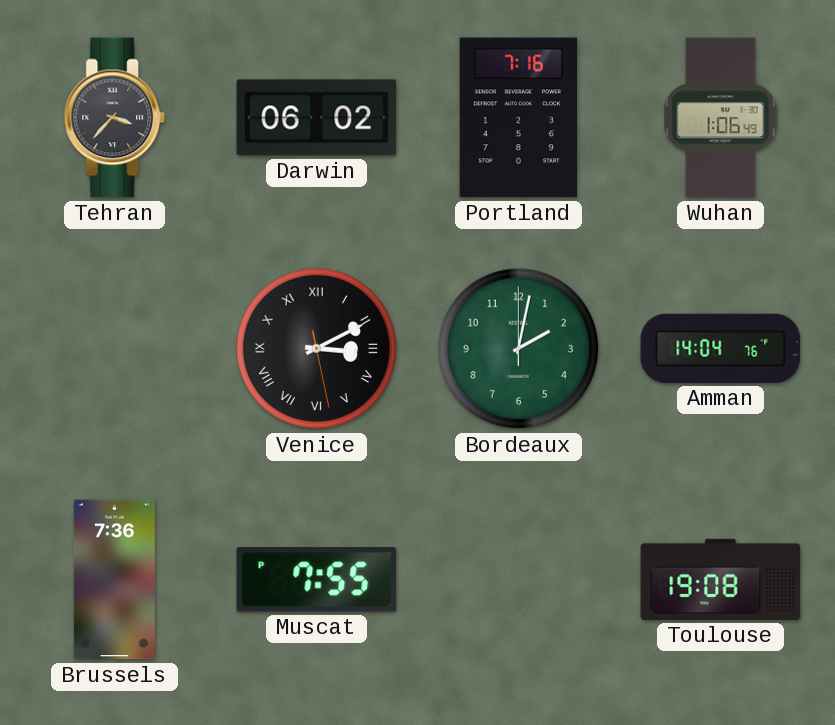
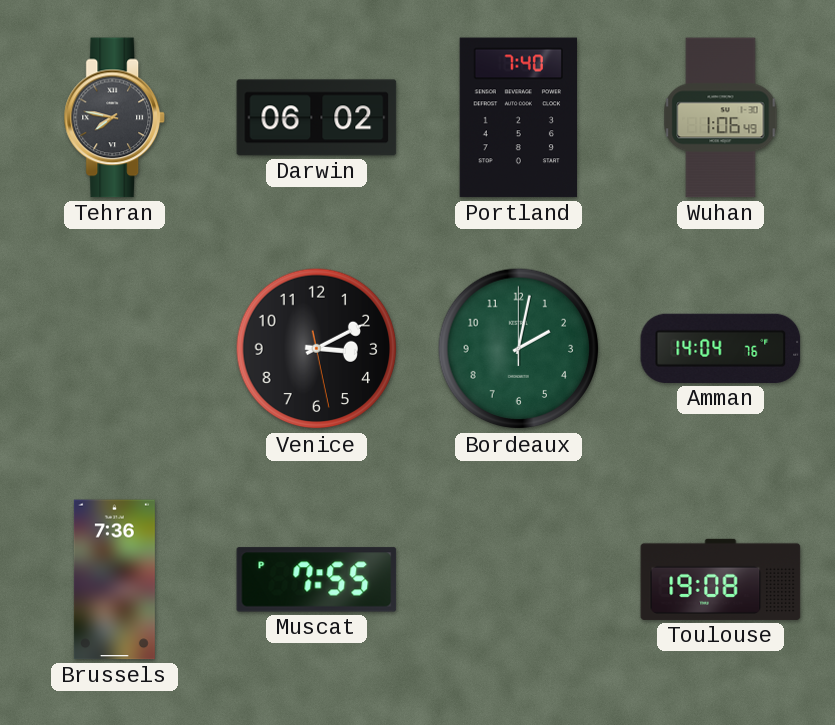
Tehran: 3:37 -> 7:47
Portland: 7:16 -> 7:40
Venice numerals: Roman -> Arabic
